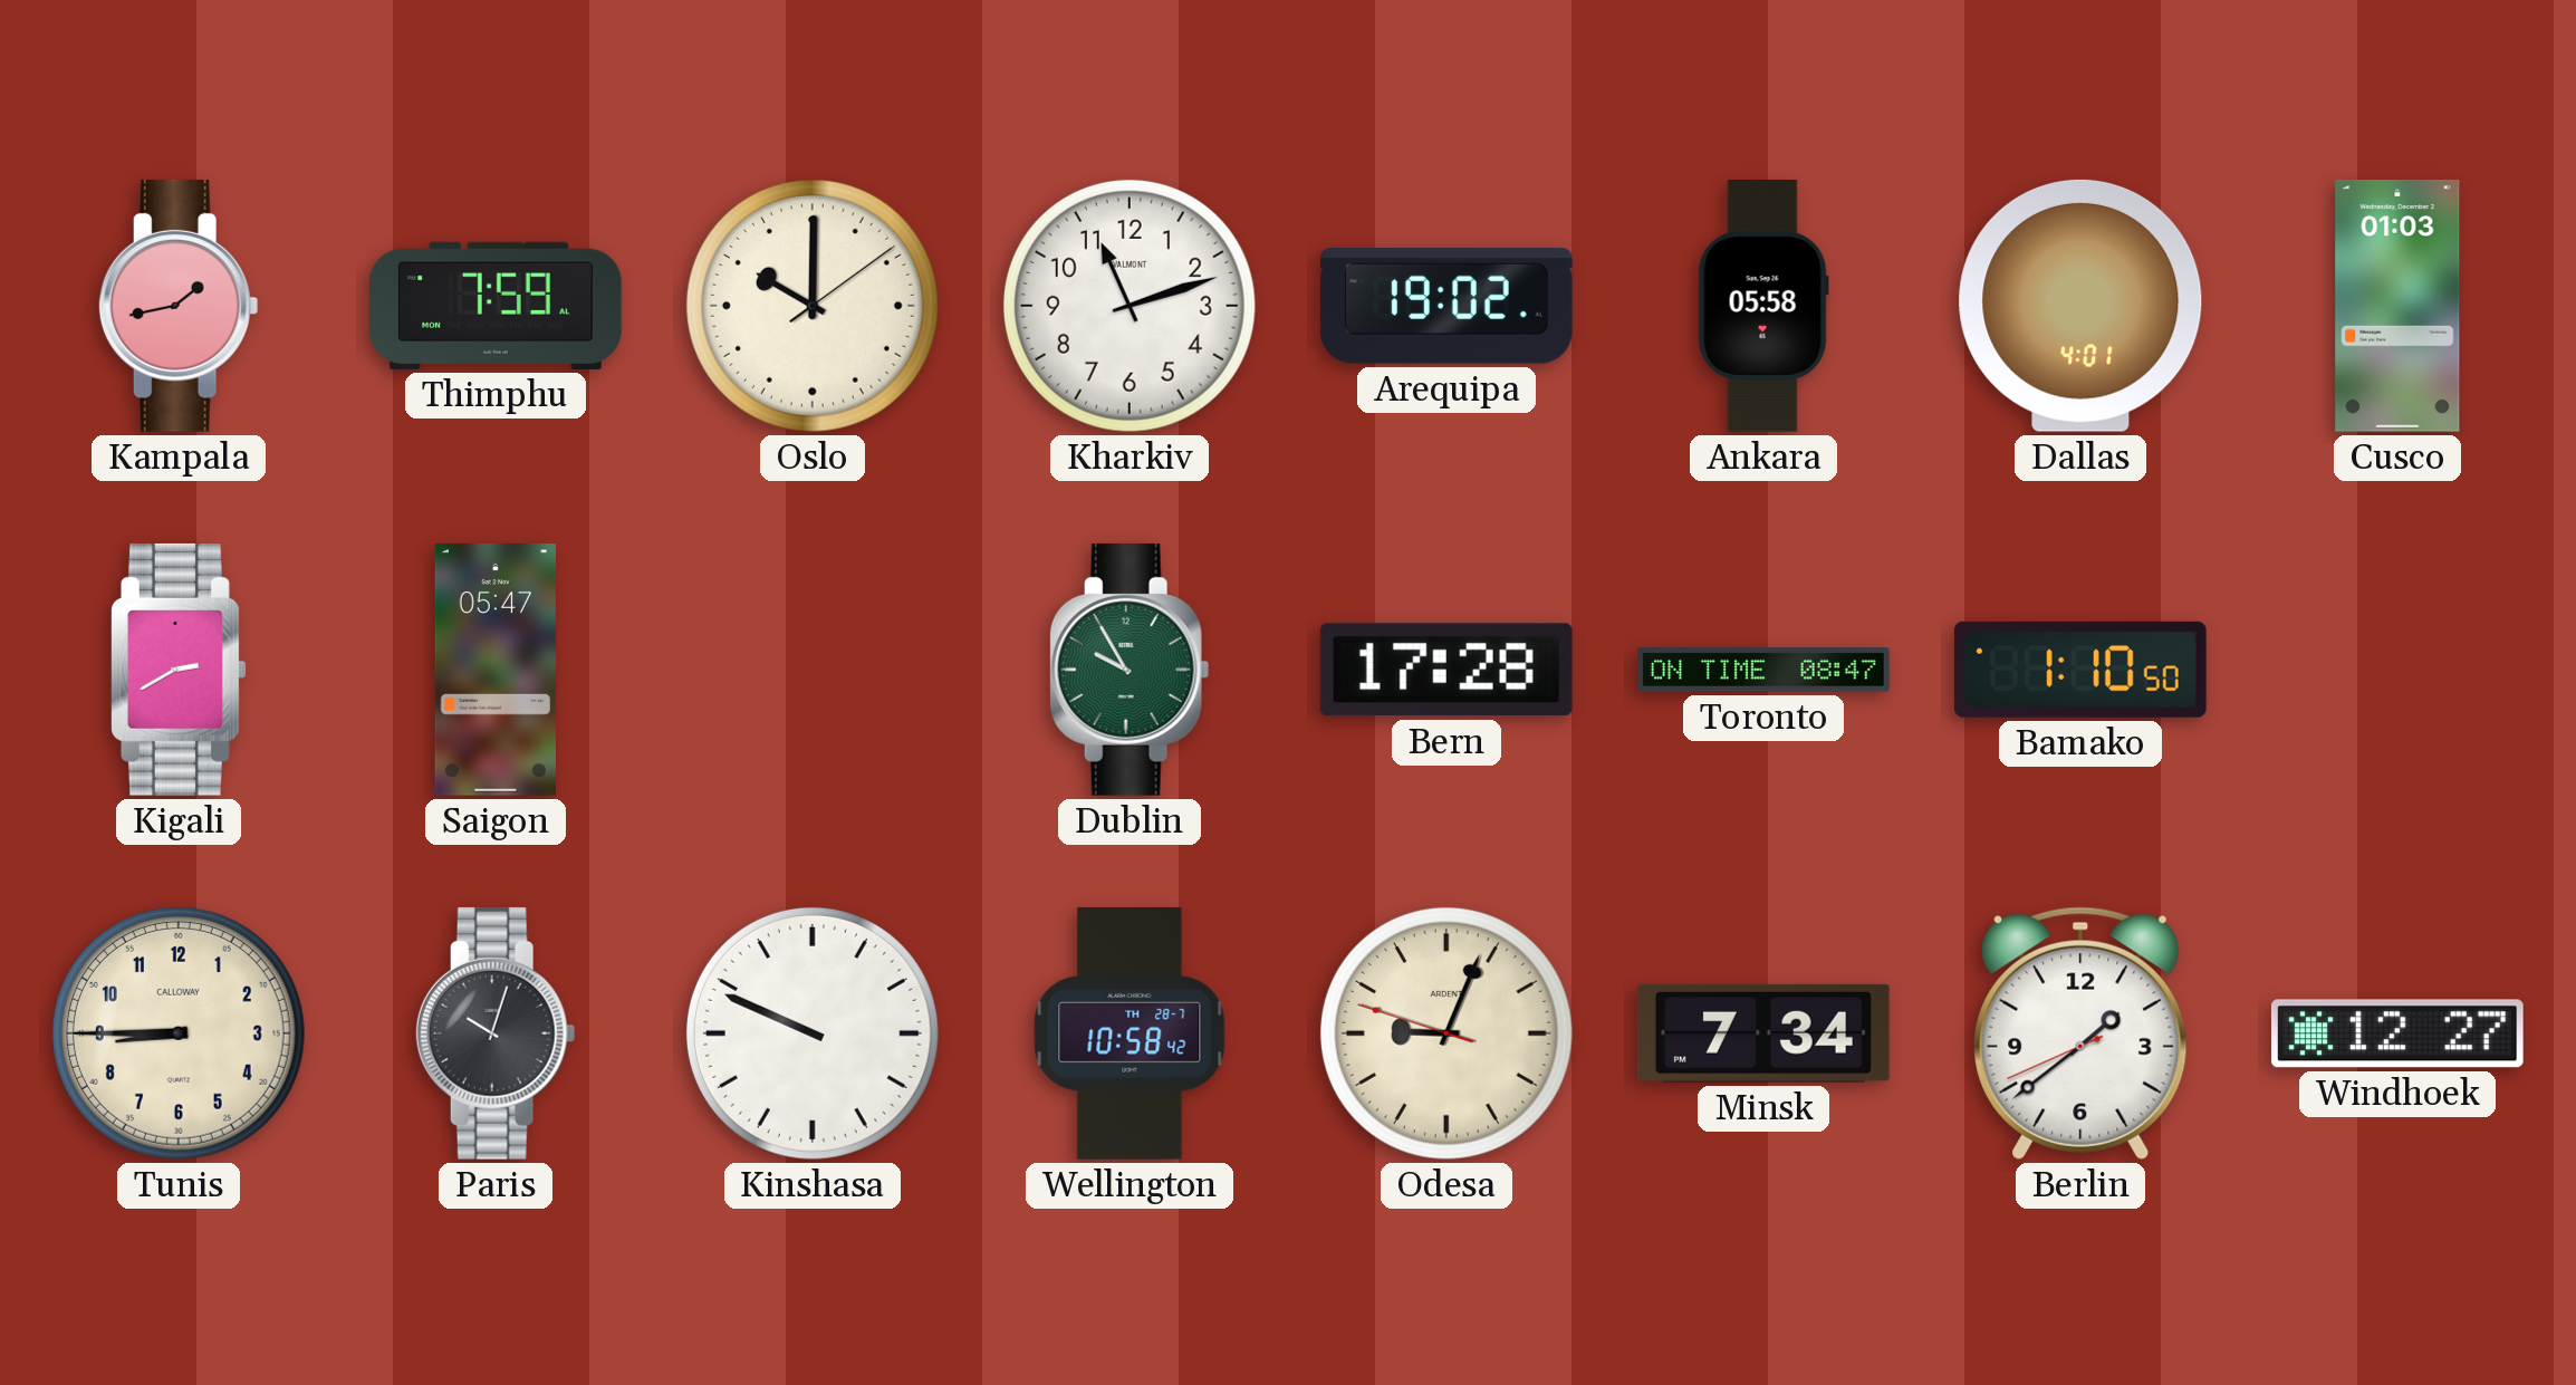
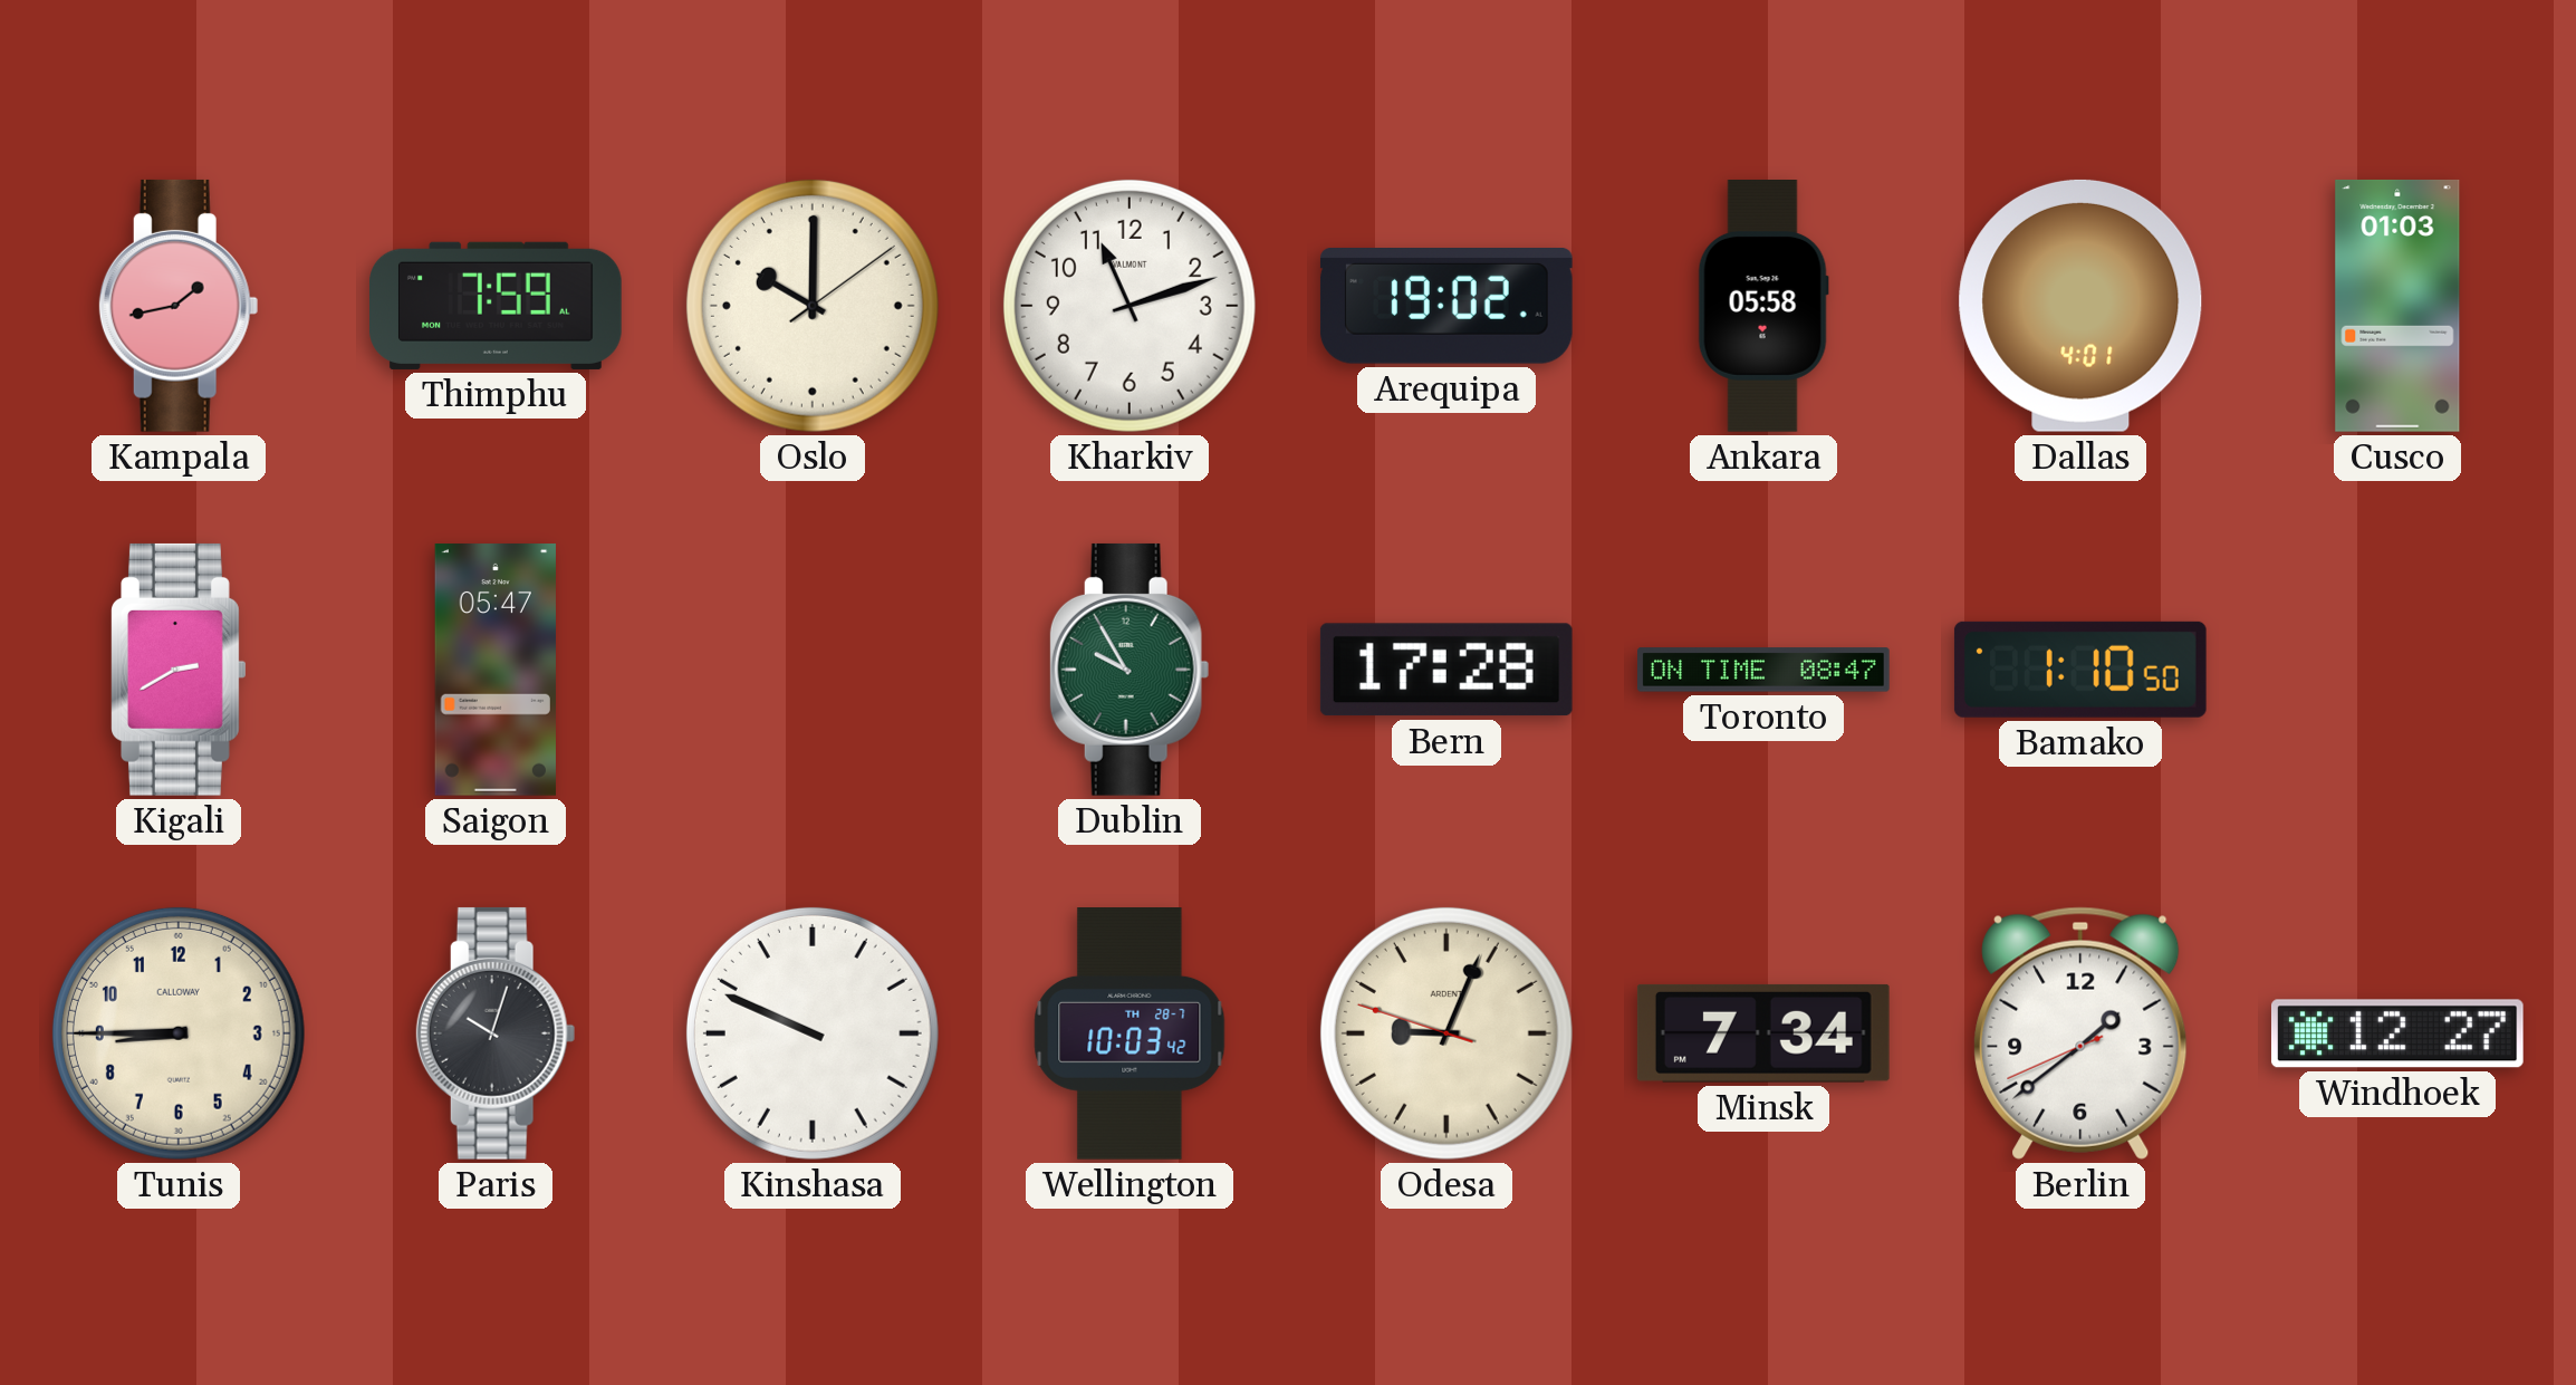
Wellington: 10:58 -> 10:03
